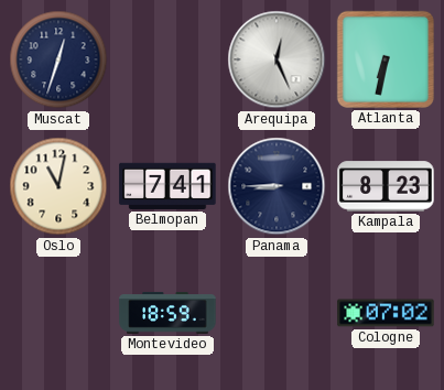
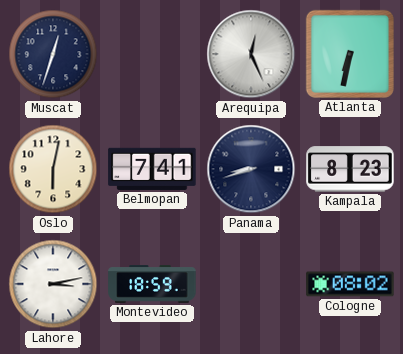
Oslo: 11:02 -> 6:02
Panama: 8:45 -> 8:42
Lahore: none -> 3:13
Cologne: 07:02 -> 08:02
